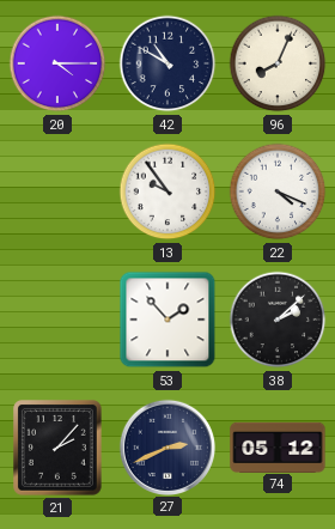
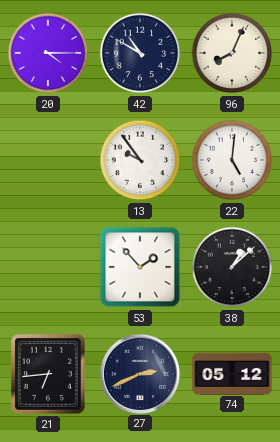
22: 4:19 -> 5:01
38: 2:08 -> 1:08
21: 2:07 -> 6:44
